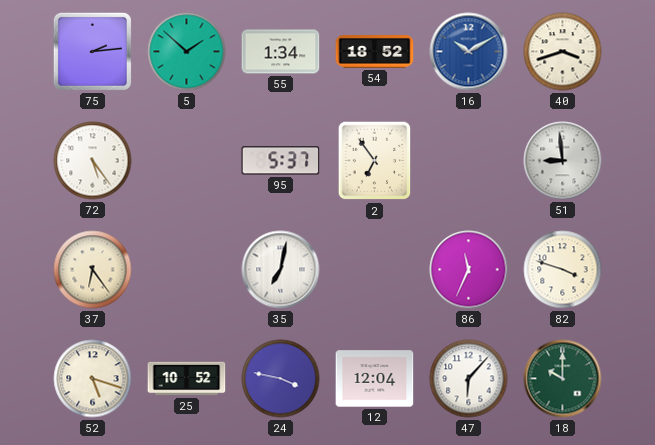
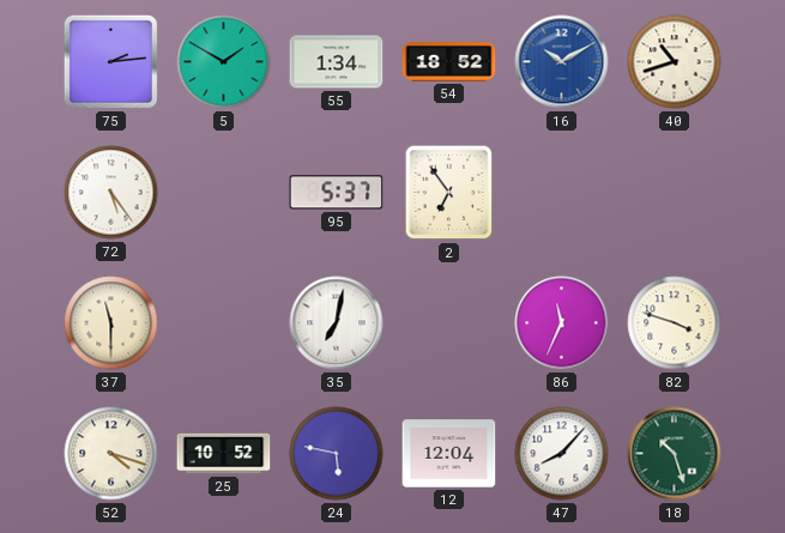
5: 1:52 -> 1:50
40: 3:42 -> 10:42
51: 8:59 -> none
37: 6:24 -> 11:30
52: 5:18 -> 4:18
24: 3:47 -> 5:47
47: 6:07 -> 8:07
18: 10:00 -> 10:27
